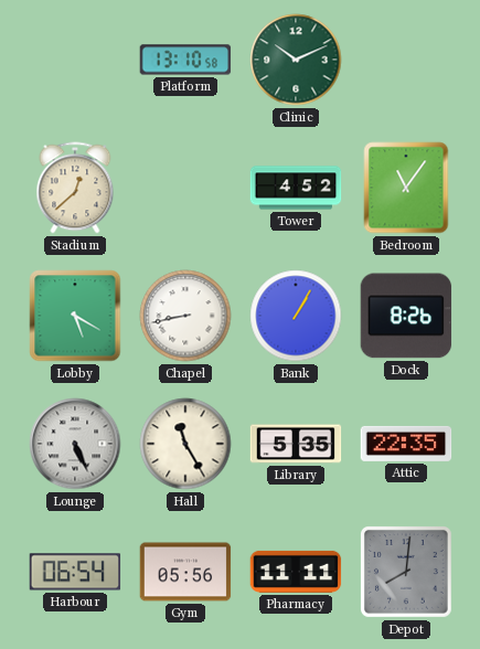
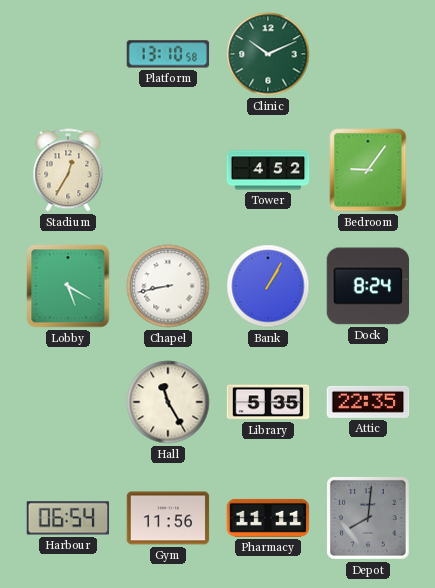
Stadium: 12:38 -> 12:35
Bedroom: 11:06 -> 9:06
Dock: 8:26 -> 8:24
Lounge: 5:26 -> none
Gym: 05:56 -> 11:56
